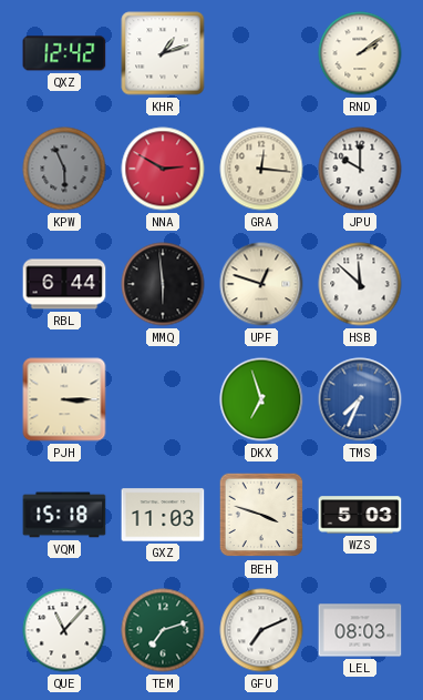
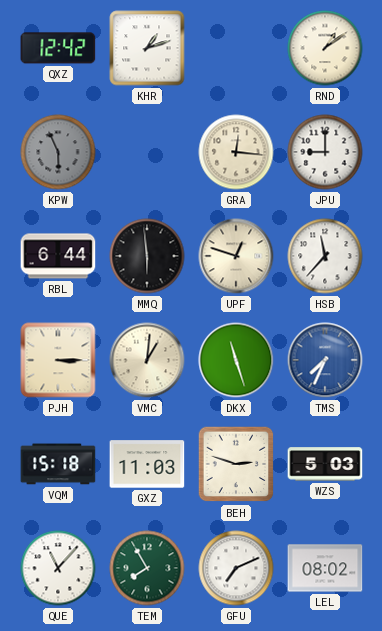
RND: 2:09 -> 1:09
NNA: 2:50 -> none
JPU: 10:00 -> 9:00
HSB: 11:52 -> 11:37
VMC: none -> 1:01
DKX: 6:57 -> 11:27
BEH: 3:48 -> 2:48
TEM: 7:12 -> 7:55
LEL: 08:03 -> 08:02
